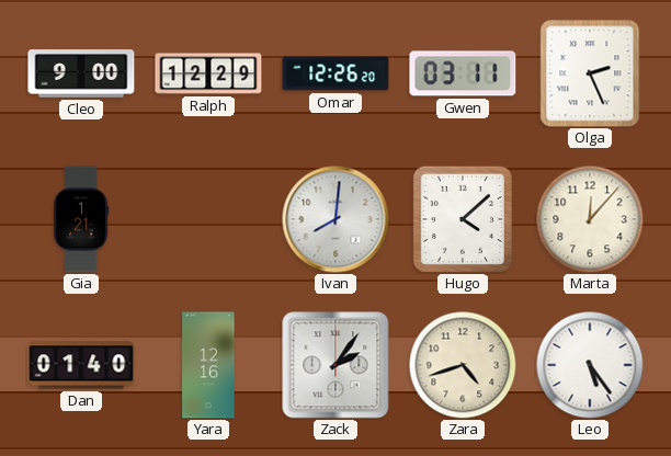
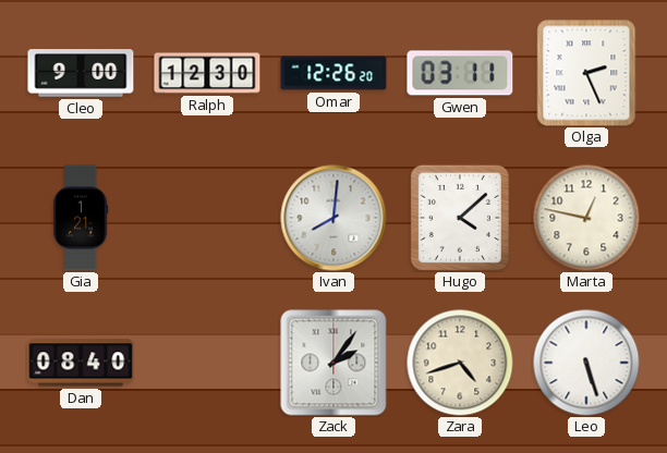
Ralph: 12:29 -> 12:30
Marta: 12:07 -> 12:47
Dan: 01:40 -> 08:40
Yara: 12:16 -> none
Leo: 5:24 -> 5:27
